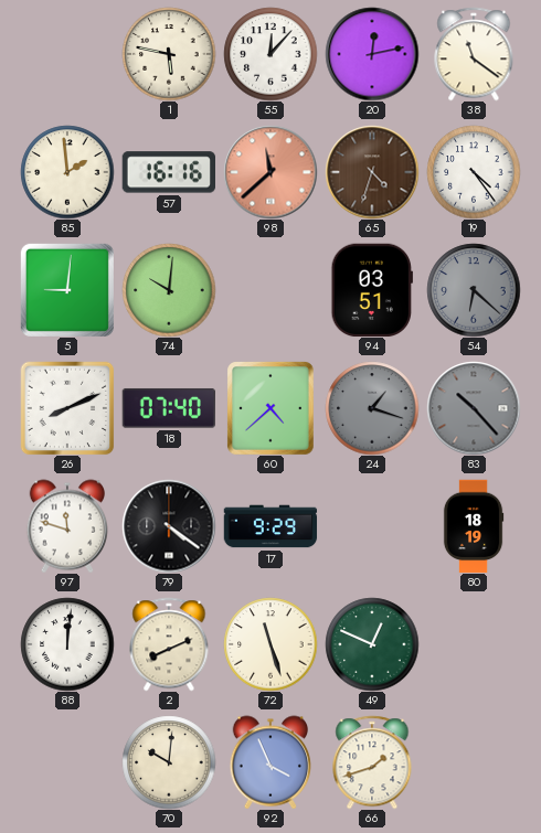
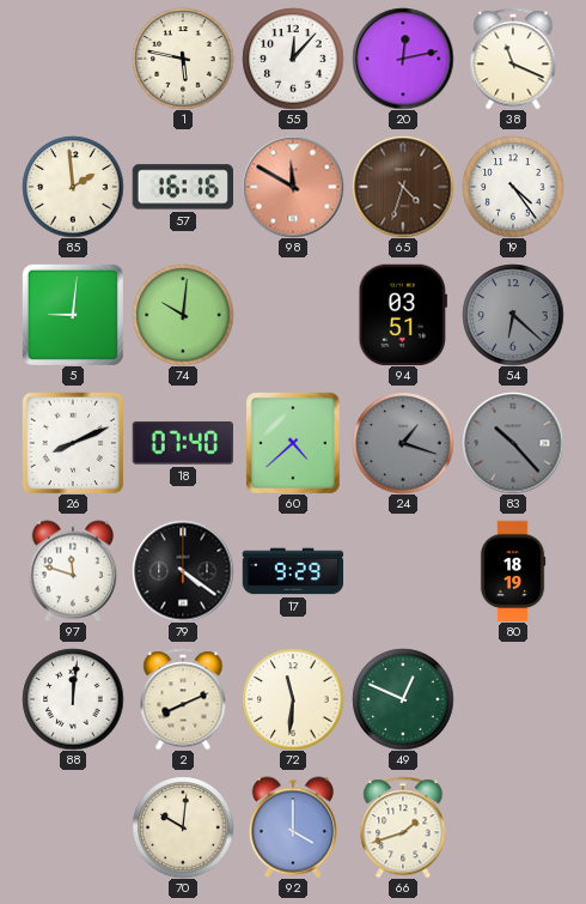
38: 11:21 -> 11:19
98: 11:38 -> 11:50
72: 11:27 -> 11:31
92: 3:56 -> 4:00
